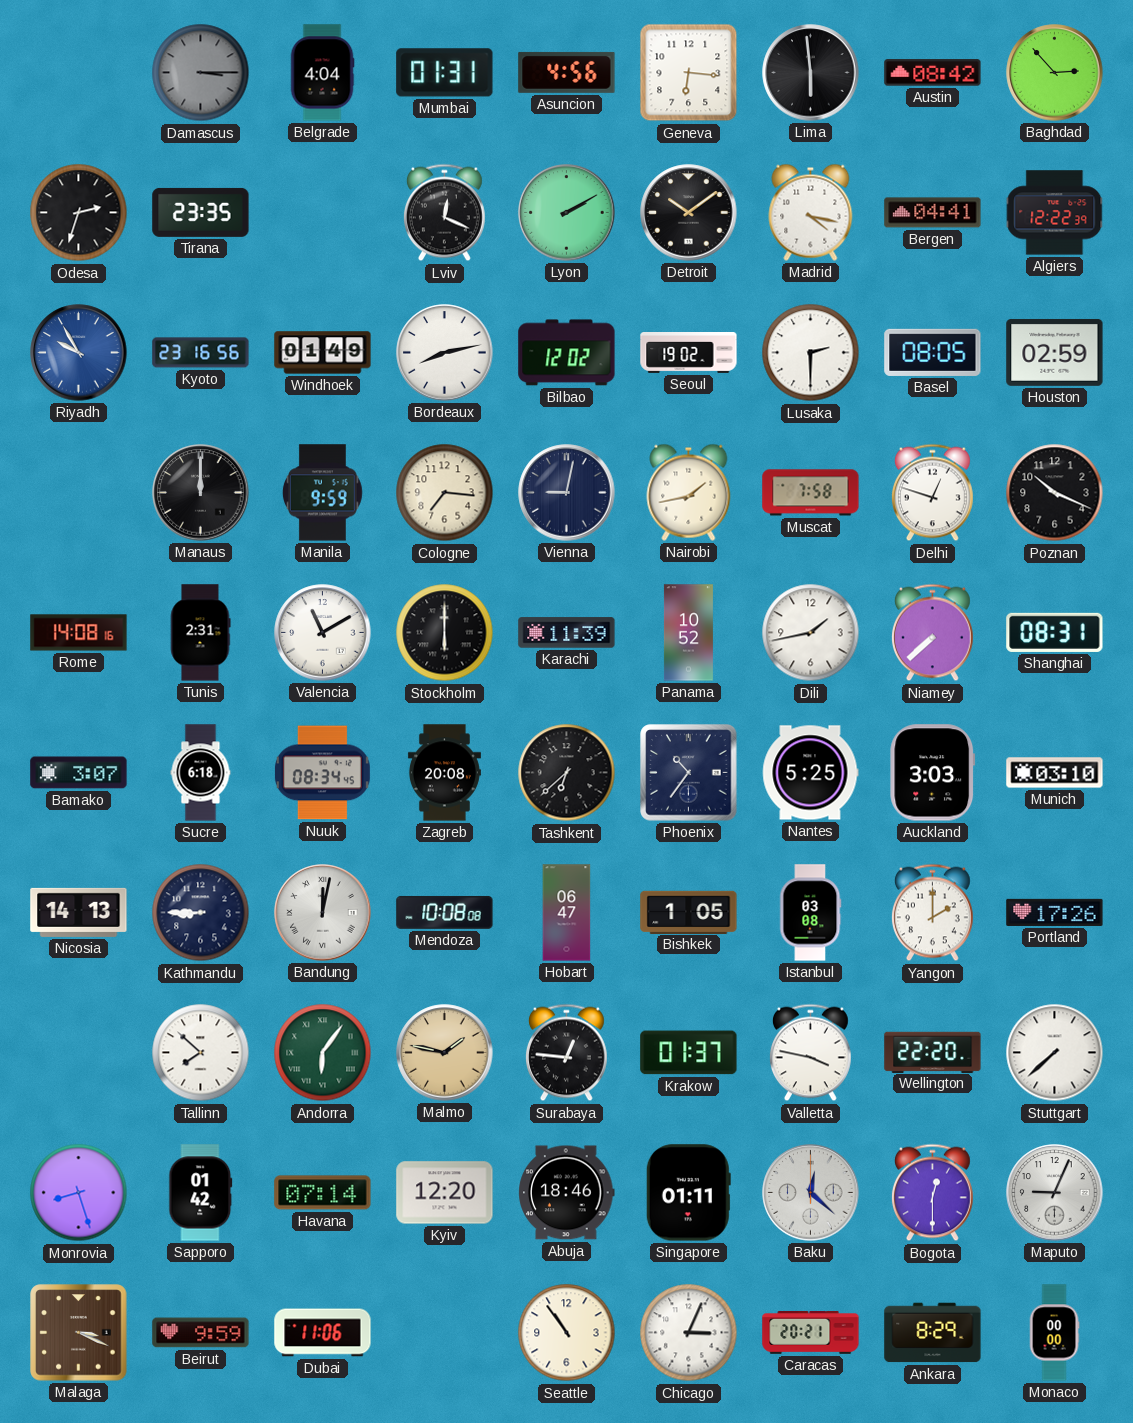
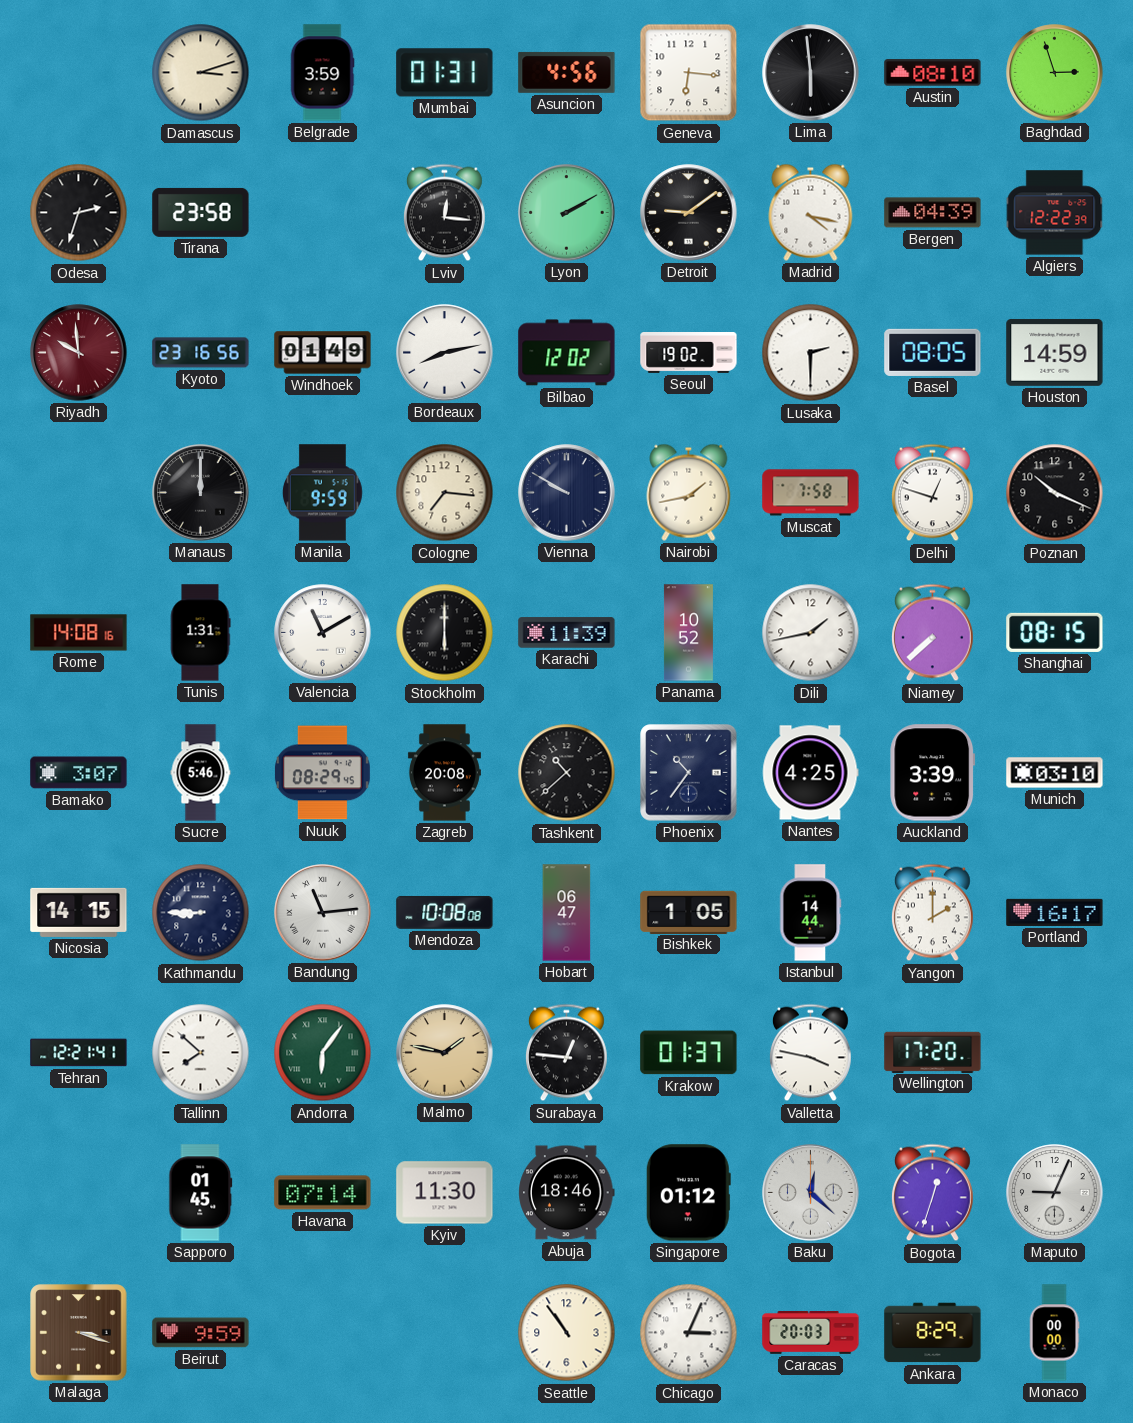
Damascus: 3:15 -> 3:12
Damascus dial: grey -> cream
Belgrade: 4:04 -> 3:59
Austin: 08:42 -> 08:10
Baghdad: 2:53 -> 2:57
Tirana: 23:35 -> 23:58
Lviv: 12:19 -> 12:16
Detroit: 10:09 -> 9:09
Bergen: 04:41 -> 04:39
Riyadh: 9:55 -> 9:59
Riyadh dial: blue -> burgundy
Houston: 02:59 -> 14:59
Vienna: 9:02 -> 9:50
Tunis: 2:31 -> 1:31
Shanghai: 08:31 -> 08:15
Sucre: 6:18 -> 5:46
Nuuk: 08:34 -> 08:29
Tashkent: 6:38 -> 10:38
Nantes: 5:25 -> 4:25
Auckland: 3:03 -> 3:39
Nicosia: 14:13 -> 14:15
Bandung: 12:02 -> 11:14
Istanbul: 03:08 -> 14:44
Portland: 17:26 -> 16:17
Tehran: none -> 12:21
Wellington: 22:20 -> 17:20
Stuttgart: 7:38 -> none
Monrovia: 8:27 -> none
Sapporo: 01:42 -> 01:45
Kyiv: 12:20 -> 11:30
Singapore: 01:11 -> 01:12
Bogota: 12:30 -> 12:33
Malaga: 3:19 -> 3:18
Dubai: 11:06 -> none
Caracas: 20:21 -> 20:03
